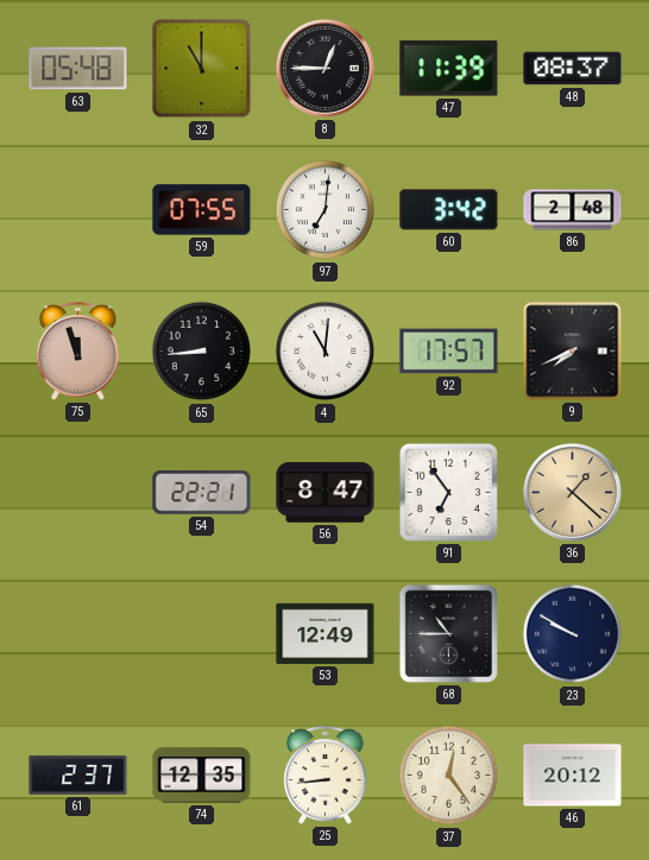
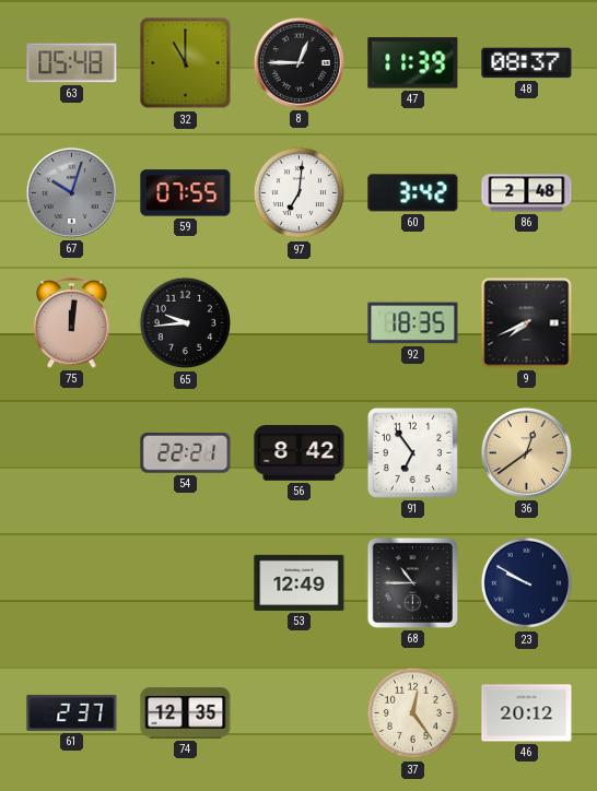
67: none -> 10:03
75: 11:57 -> 12:01
65: 8:44 -> 9:44
4: 11:01 -> none
92: 17:57 -> 18:35
56: 8:47 -> 8:42
36: 1:22 -> 12:39
25: 8:44 -> none
